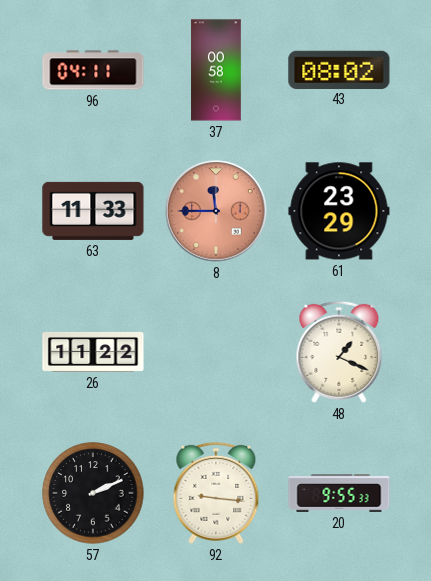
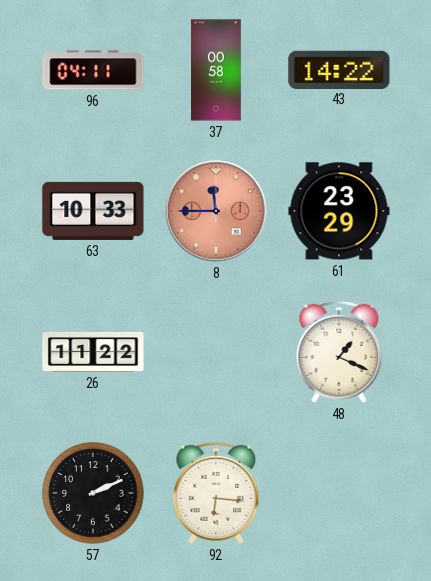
43: 08:02 -> 14:22
63: 11:33 -> 10:33
92: 9:16 -> 6:16
20: 9:55 -> none
